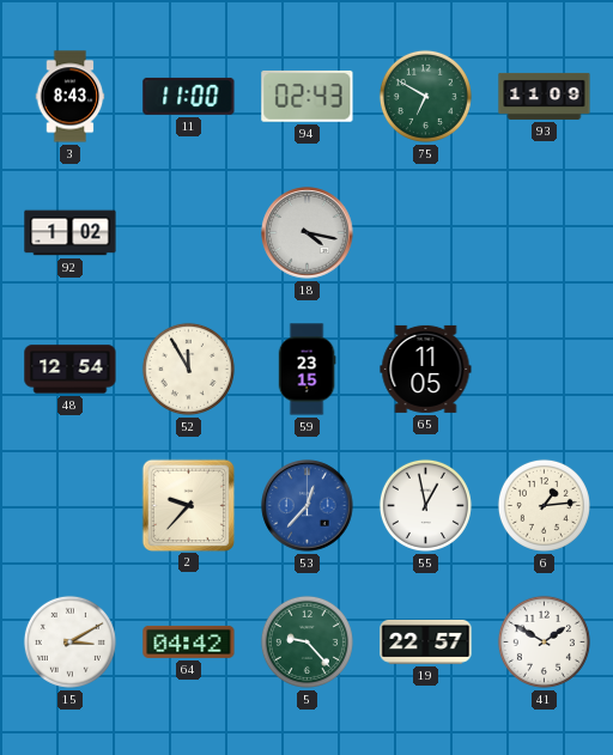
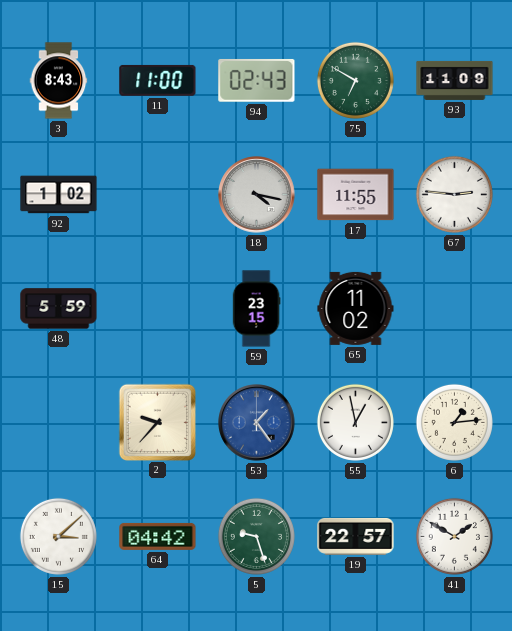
17: none -> 11:55
67: none -> 2:46
48: 12:54 -> 5:59
52: 11:55 -> none
65: 11:05 -> 11:02
53: 12:37 -> 1:24
15: 3:10 -> 3:08
5: 9:23 -> 9:27
